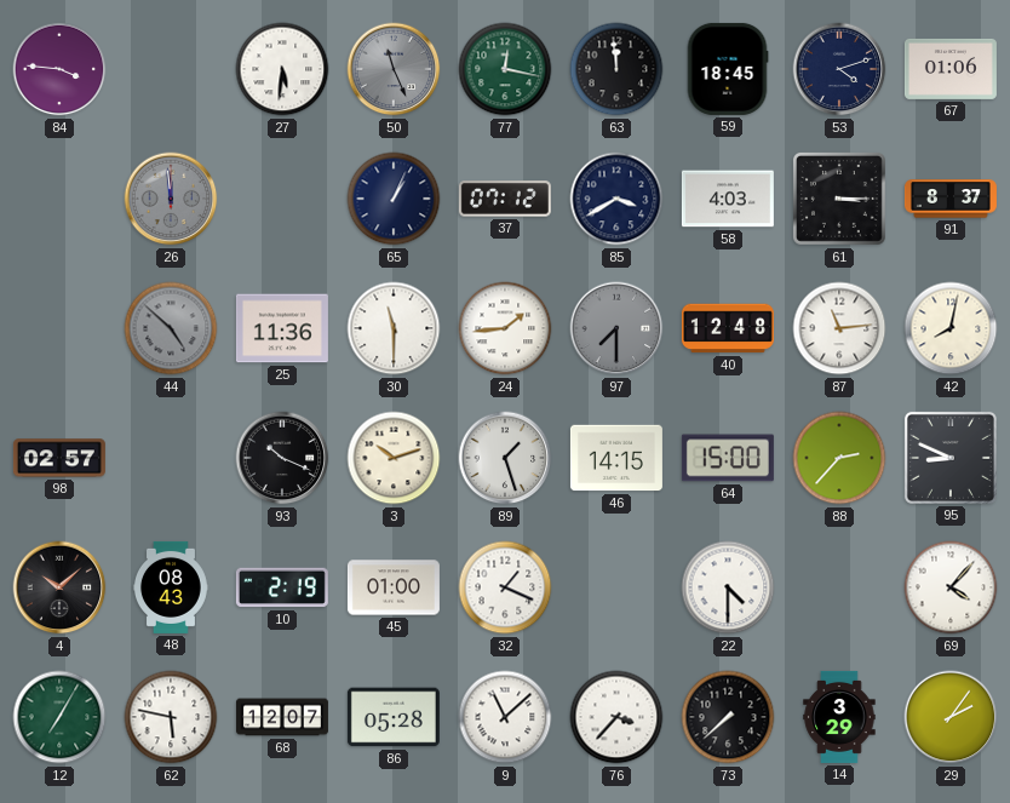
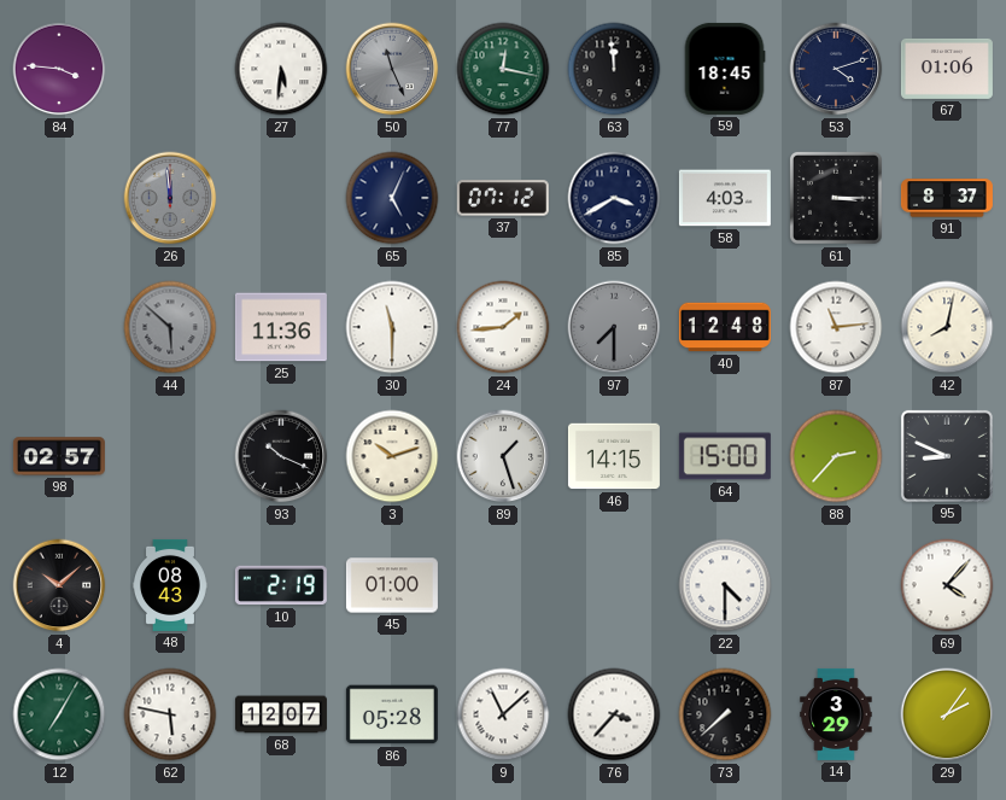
65: 1:04 -> 5:04
44: 4:52 -> 5:52
32: 1:19 -> none
